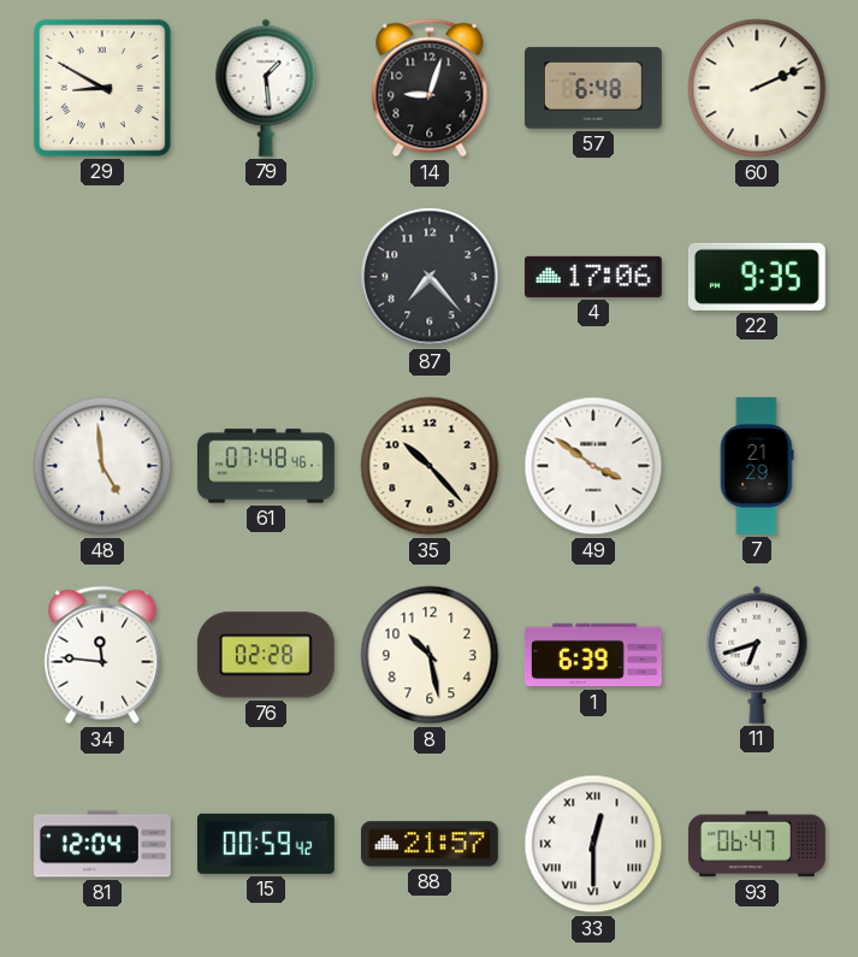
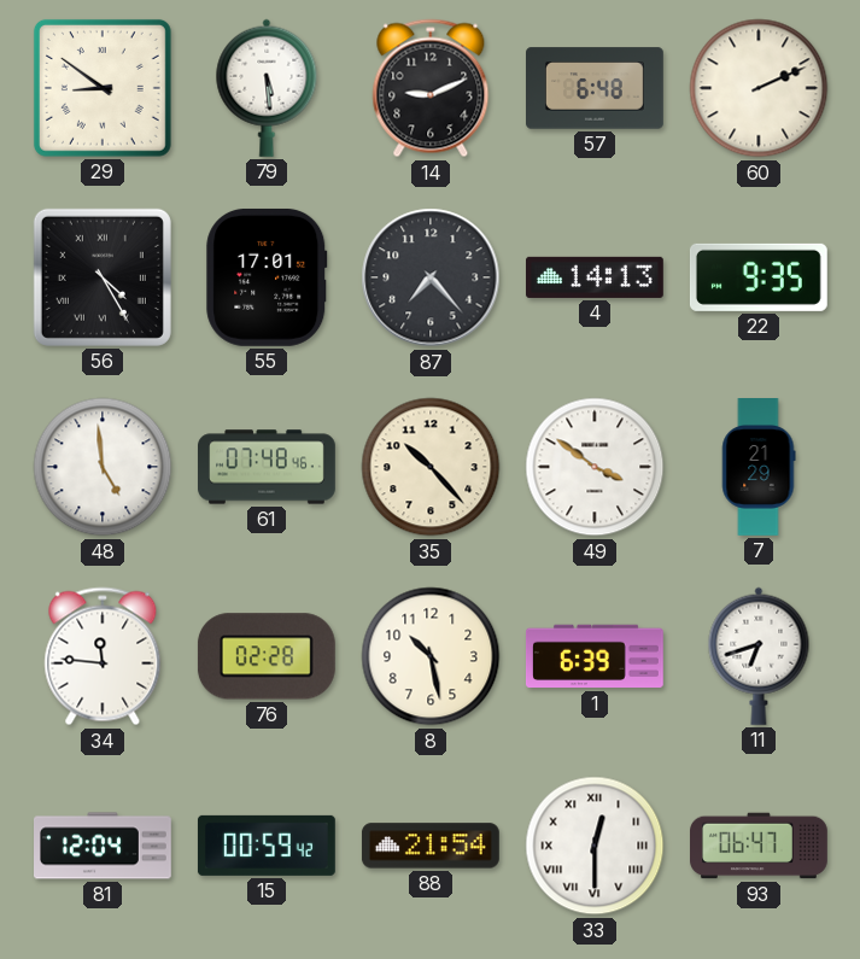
29: 8:50 -> 8:51
79: 1:29 -> 5:29
14: 9:03 -> 9:11
56: none -> 4:25
55: none -> 17:01
4: 17:06 -> 14:13
88: 21:57 -> 21:54
